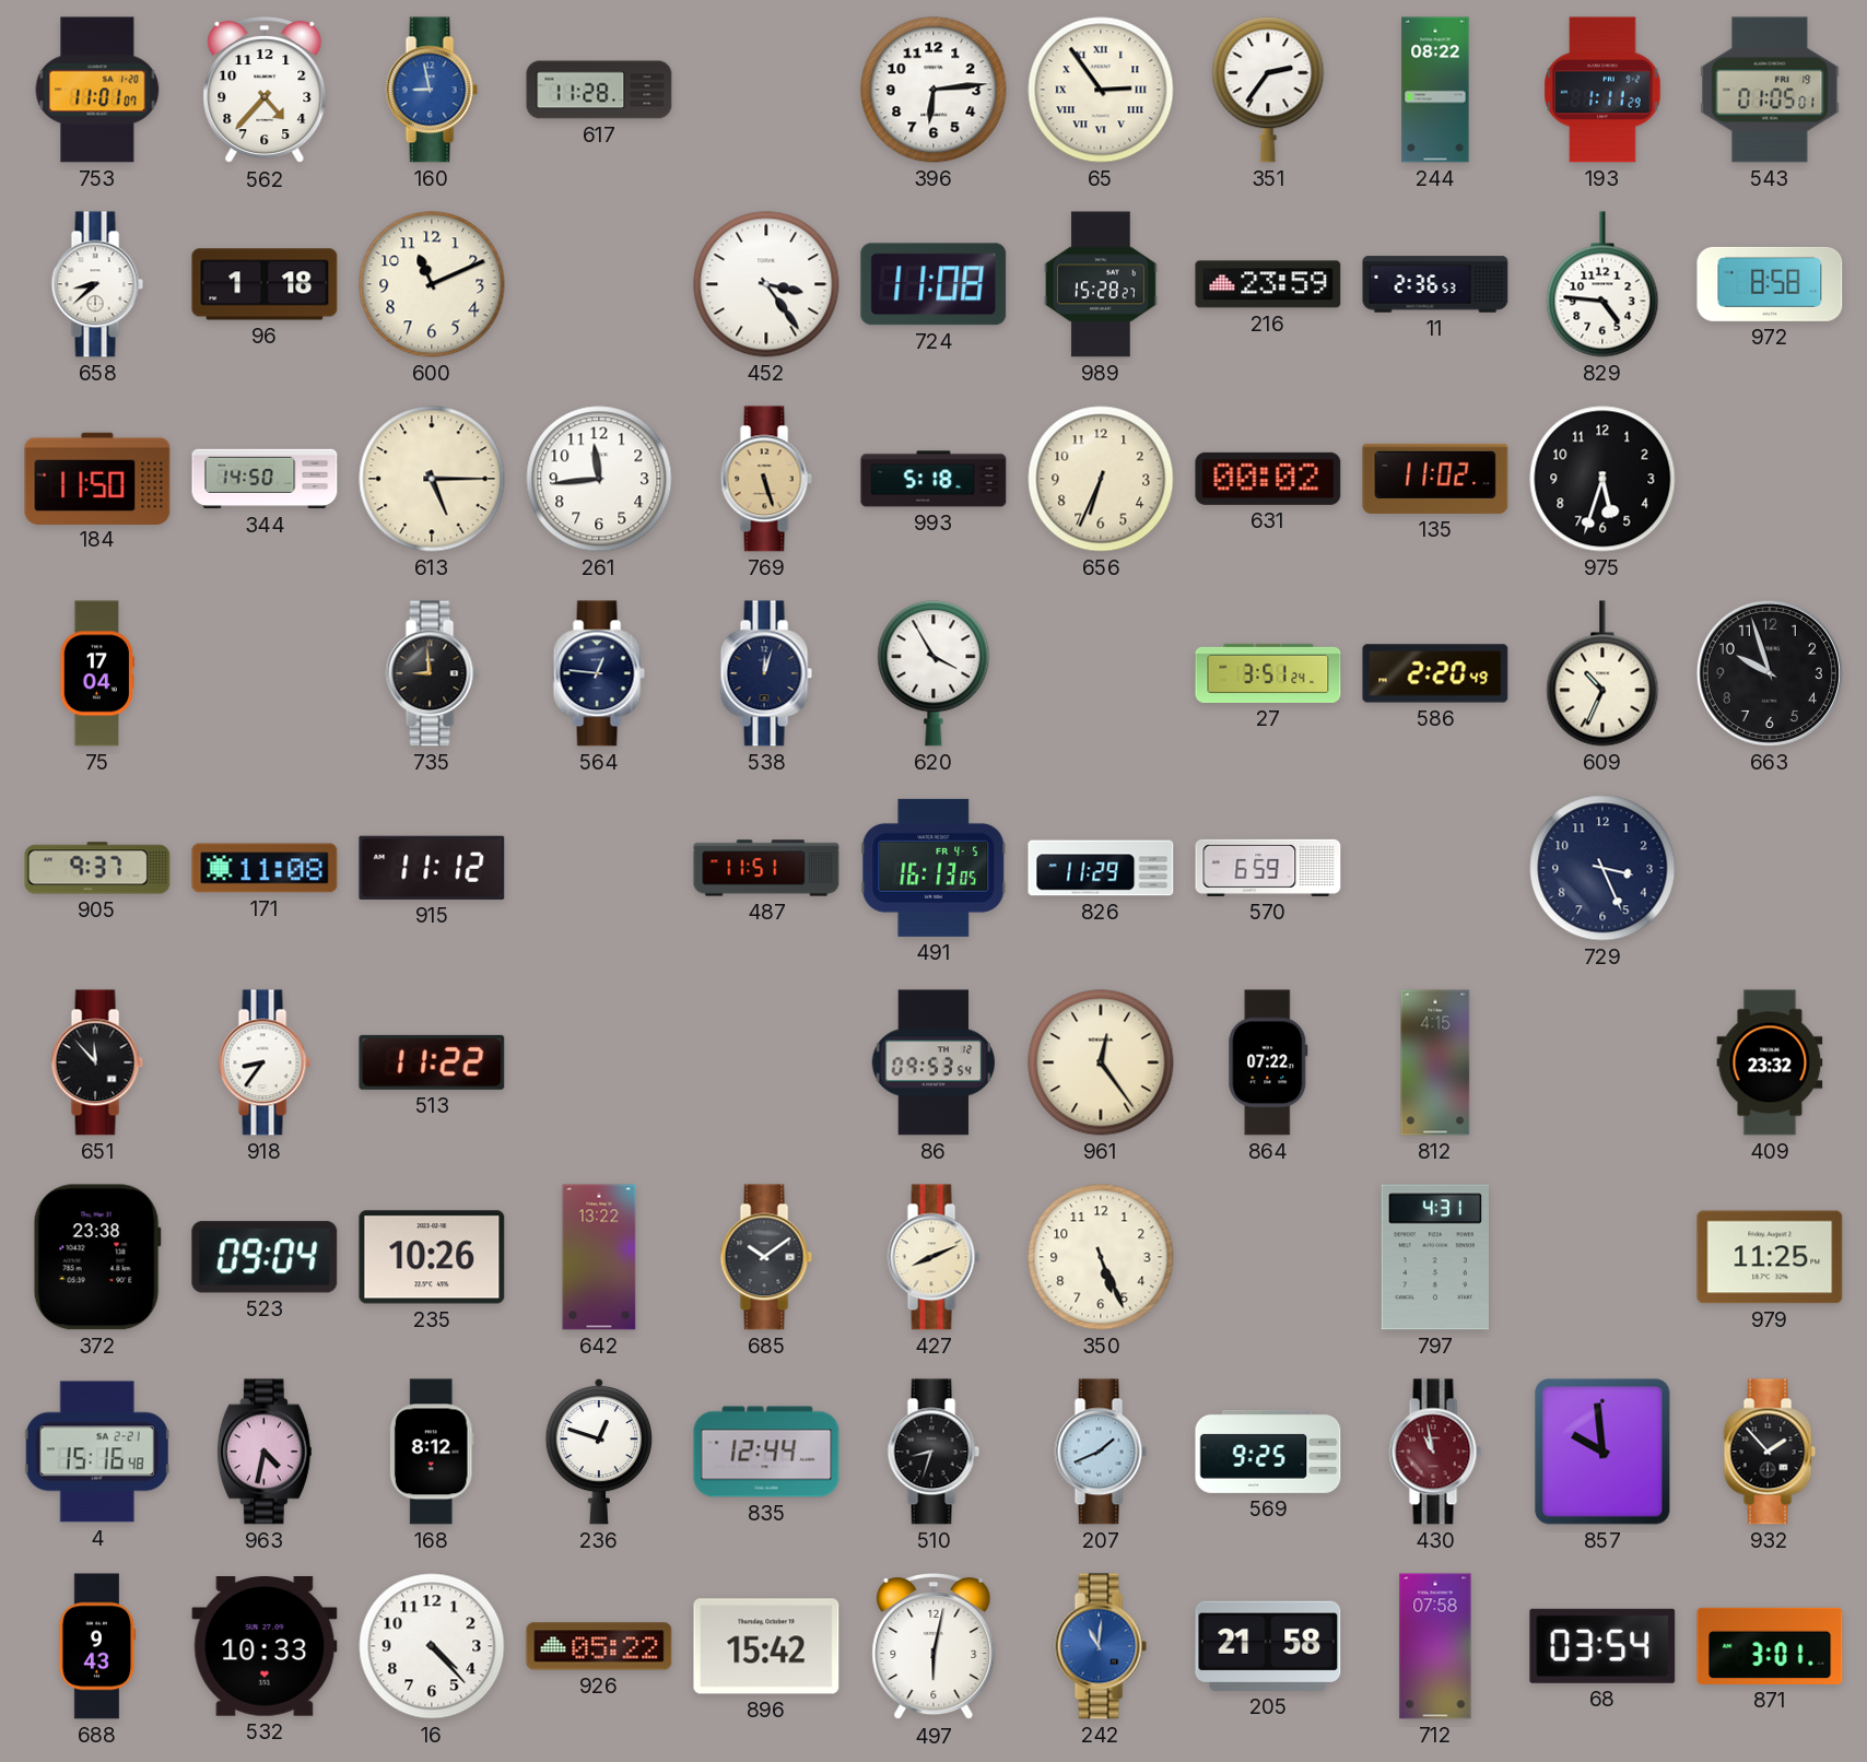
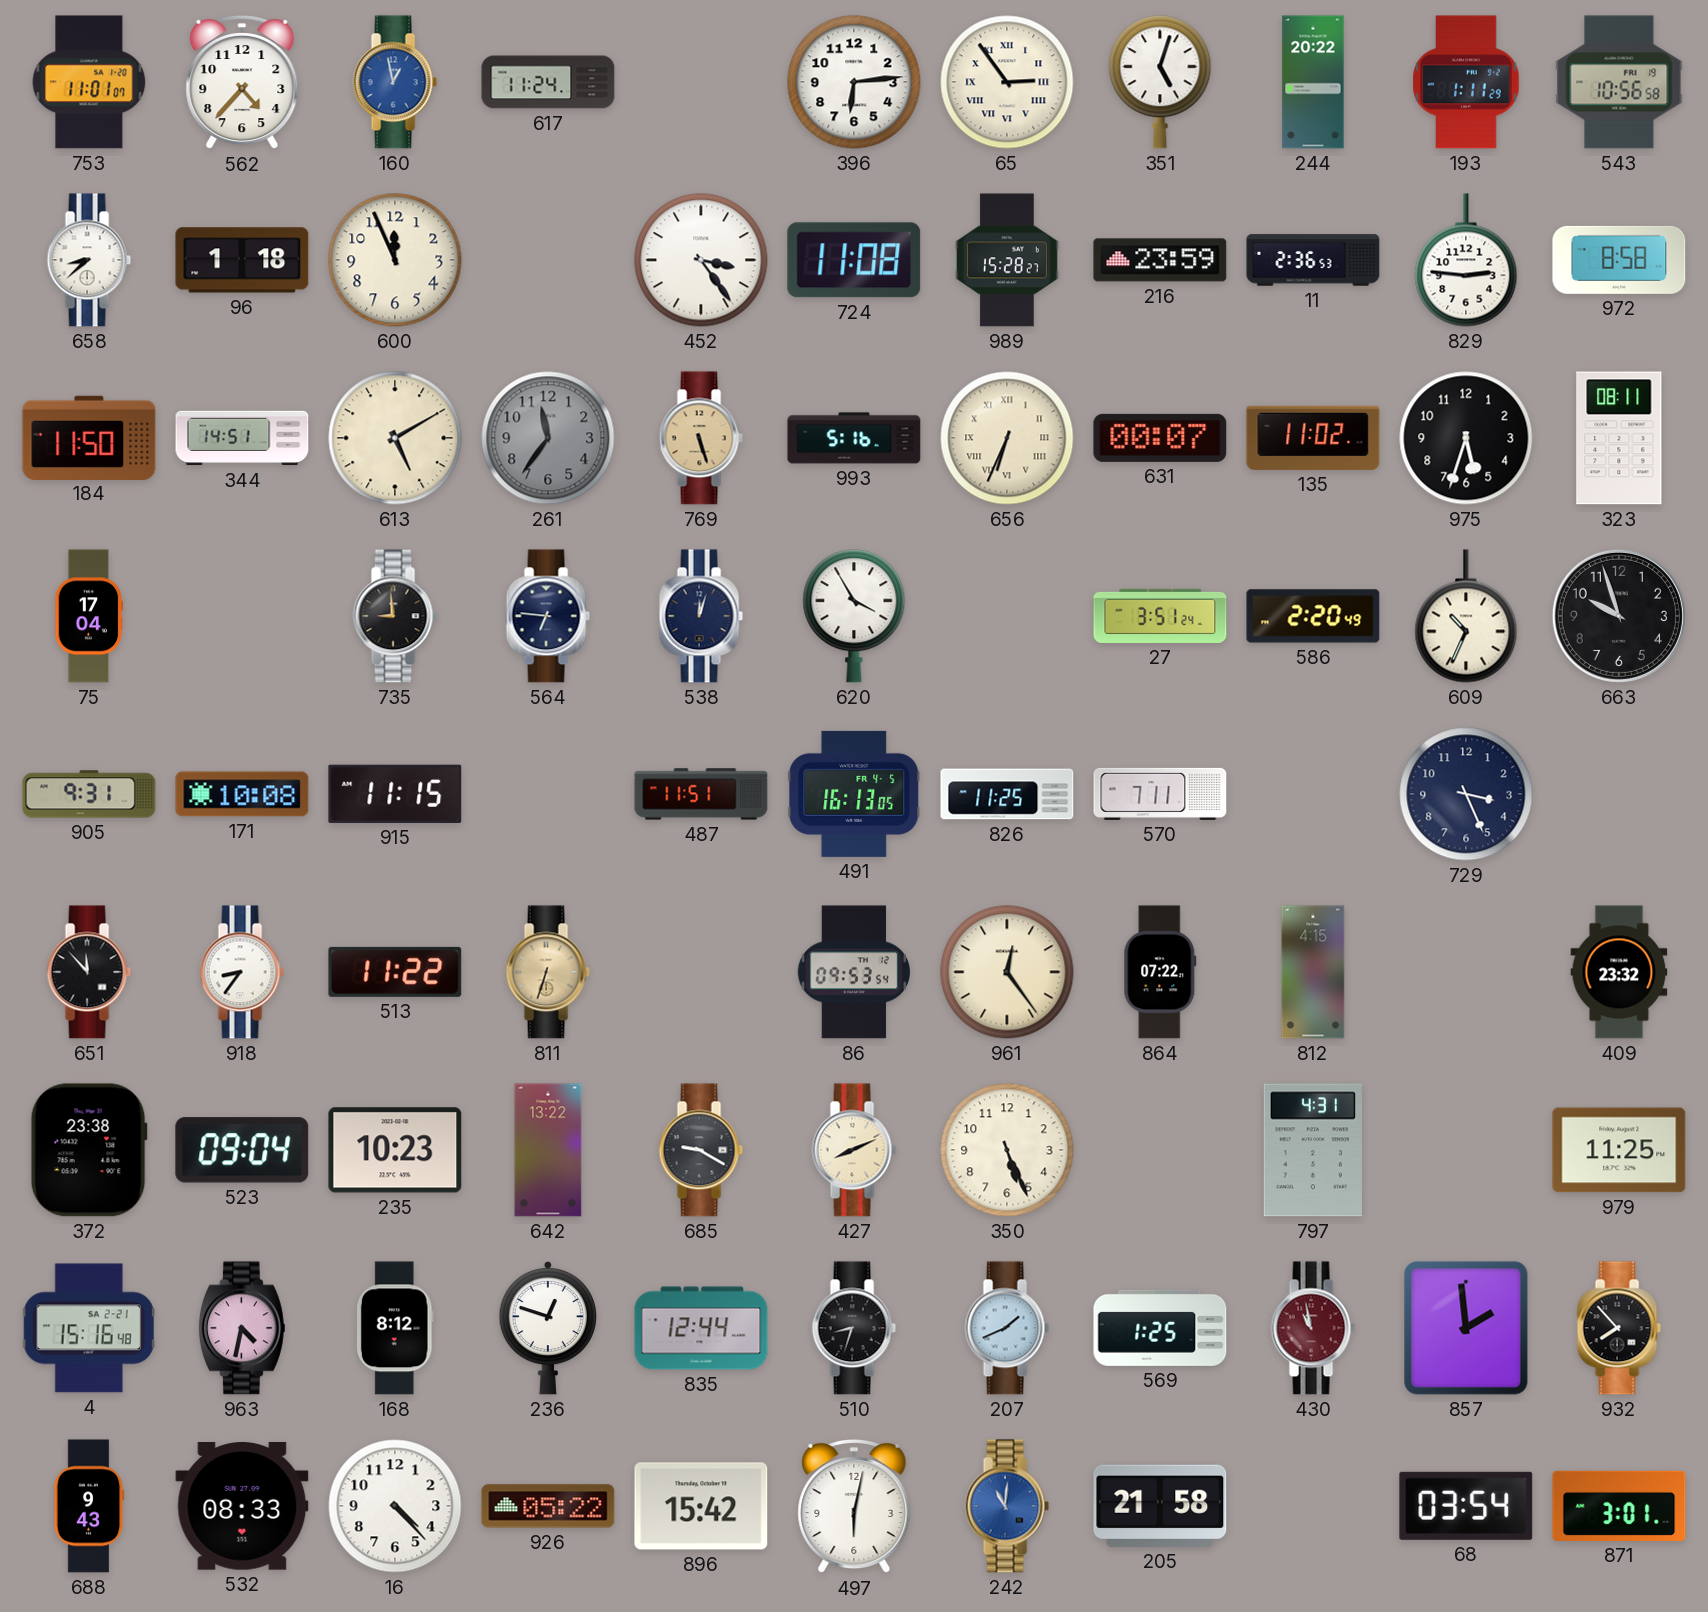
160: 8:58 -> 12:58
617: 11:28 -> 11:24
351: 2:36 -> 5:03
244: 08:22 -> 20:22
543: 01:05 -> 10:56
600: 11:11 -> 11:56
829: 4:46 -> 2:46
344: 14:50 -> 14:51
613: 5:15 -> 5:10
261: 11:44 -> 11:36
261 dial: white -> grey
993: 5:18 -> 5:16
656 numerals: Arabic -> Roman
631: 00:02 -> 00:07
323: none -> 08:11
564: 12:46 -> 6:46
905: 9:37 -> 9:31
171: 11:08 -> 10:08
915: 11:12 -> 11:15
826: 11:29 -> 11:25
570: 6:59 -> 7:11
811: none -> 6:33
235: 10:26 -> 10:23
685: 10:09 -> 9:20
569: 9:25 -> 1:25
857: 9:59 -> 1:59
932: 1:53 -> 7:53
532: 10:33 -> 08:33
712: 07:58 -> none
